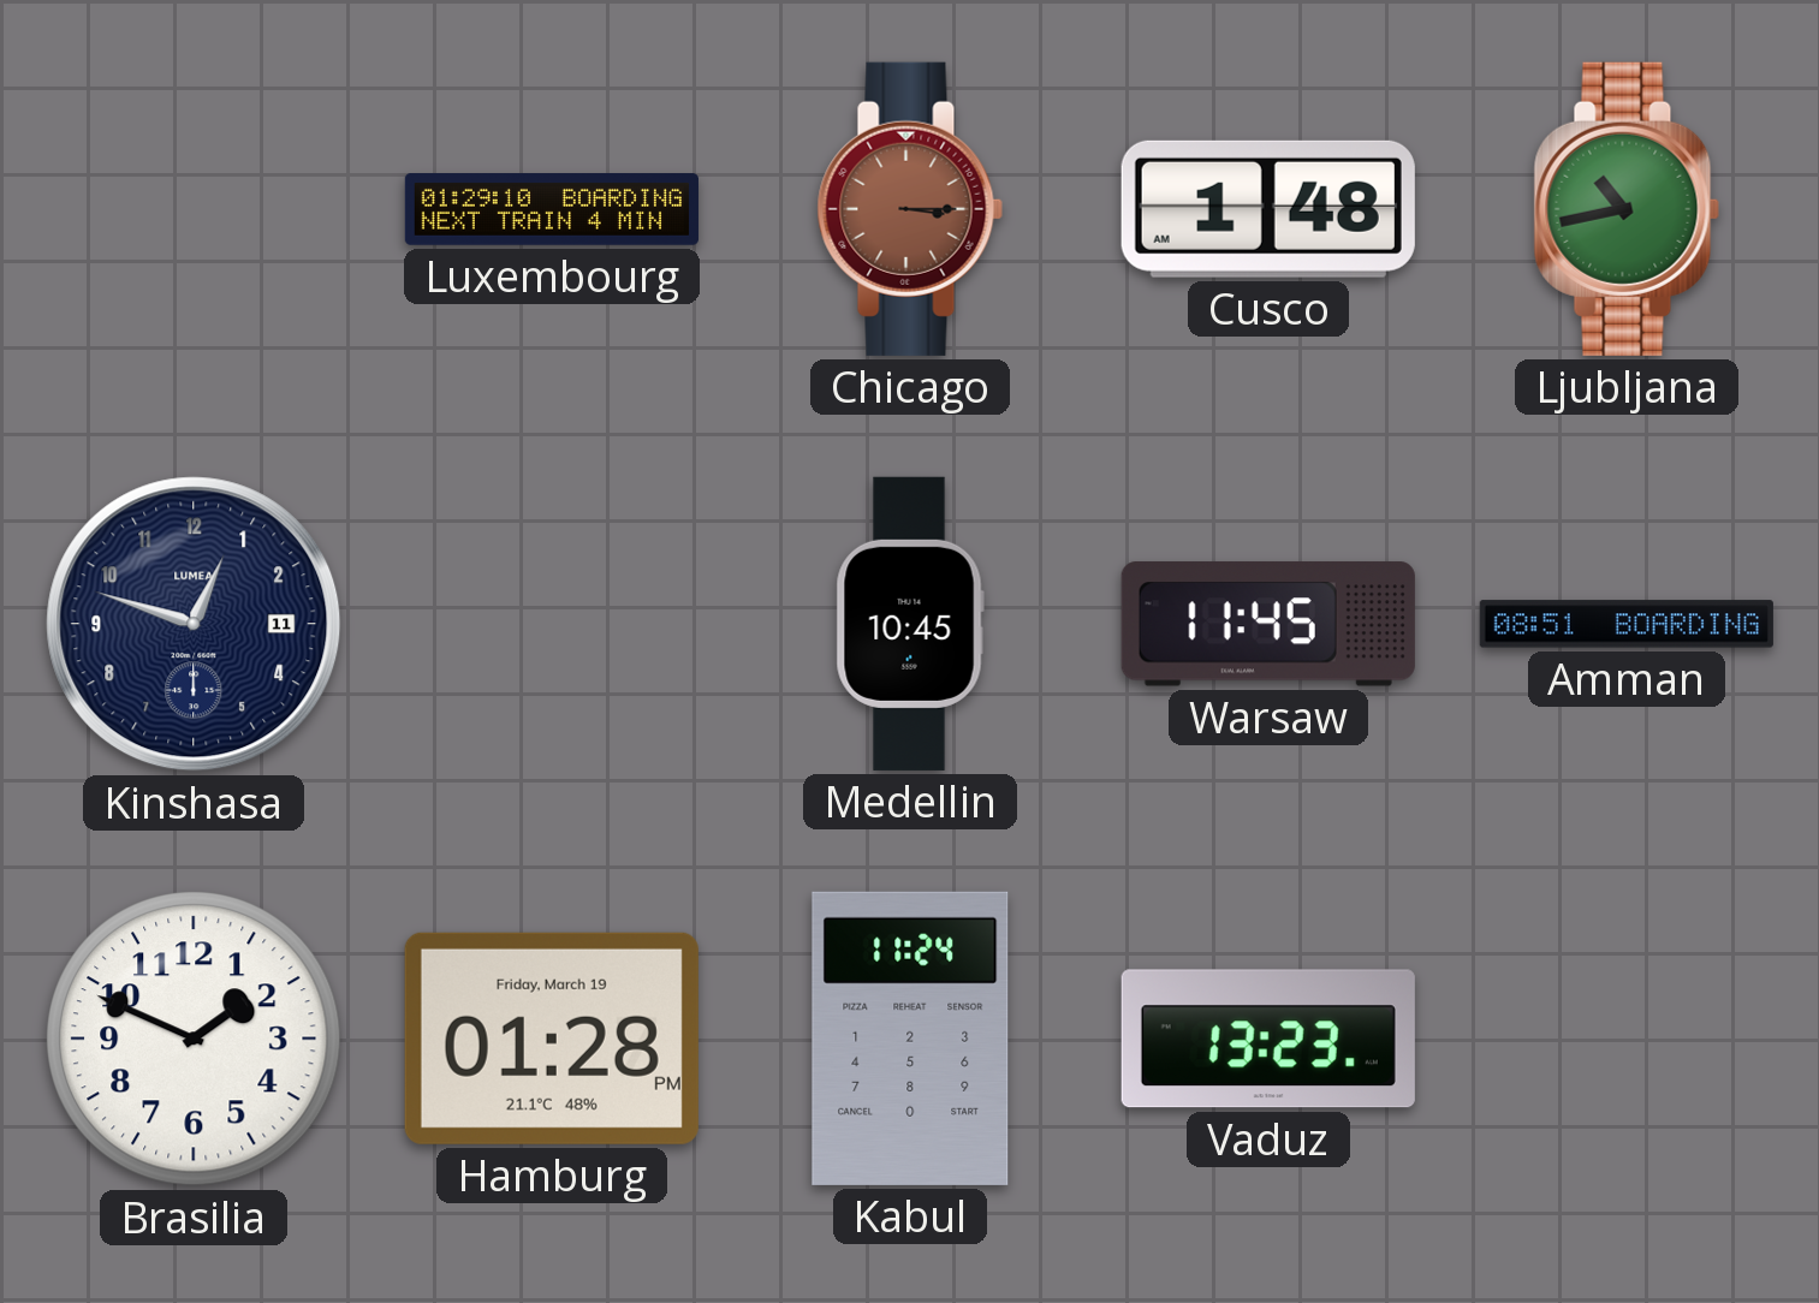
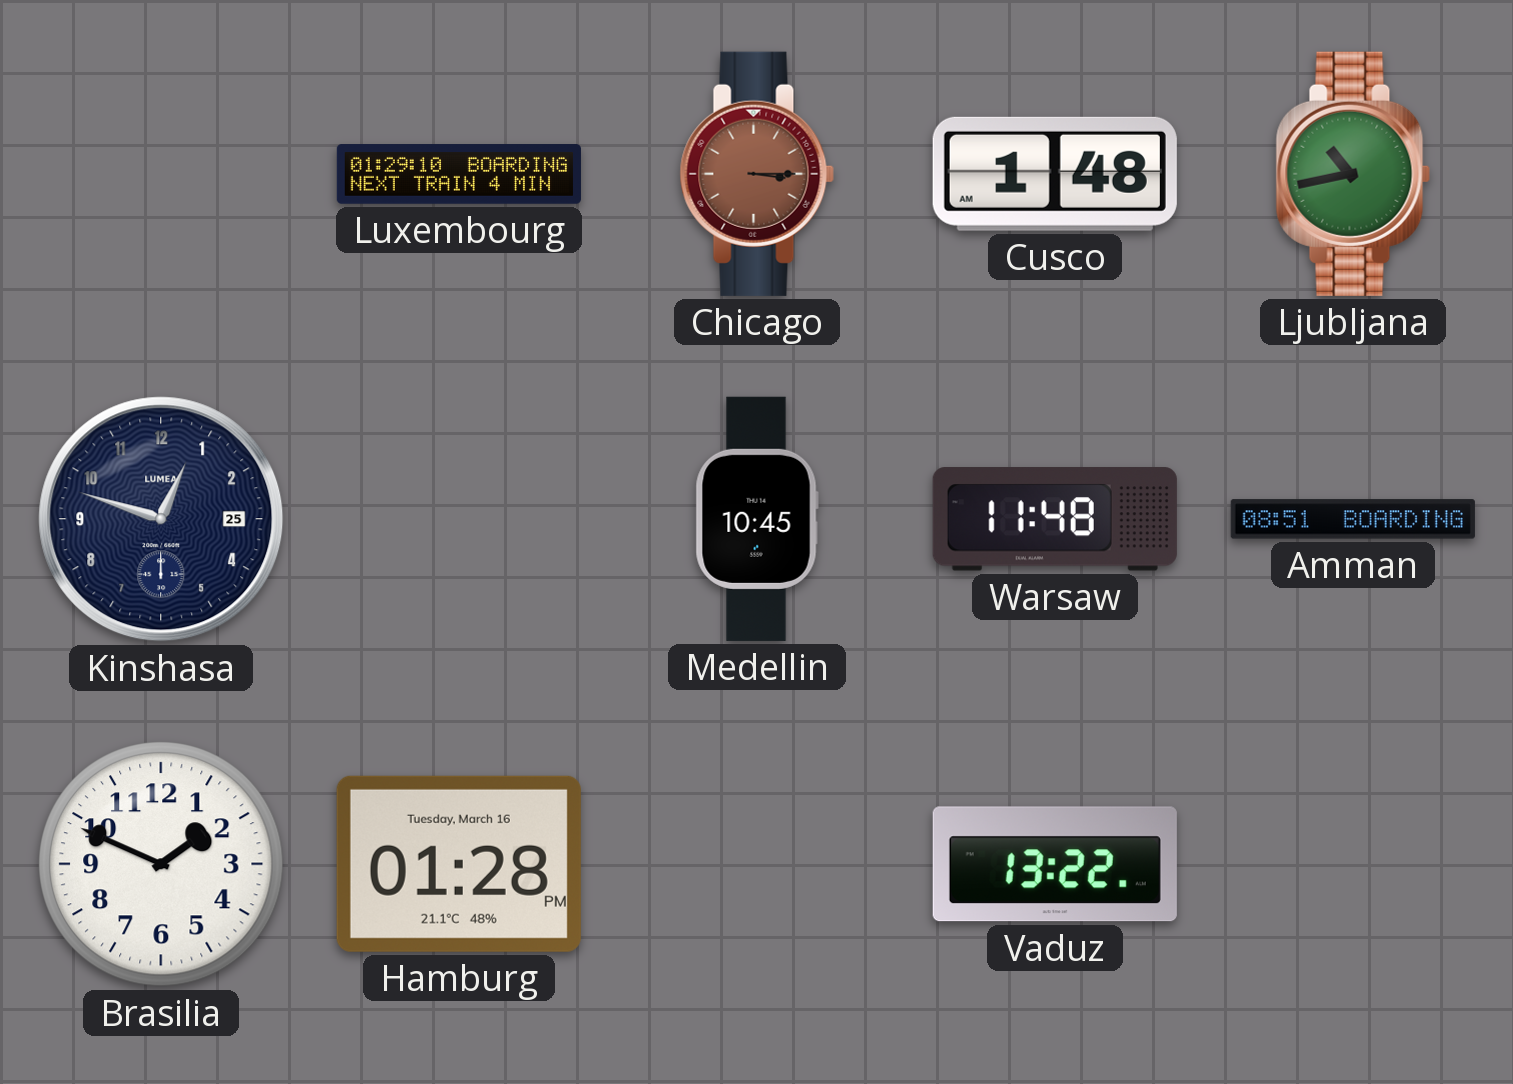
Kinshasa date: 11 -> 25
Warsaw: 11:45 -> 11:48
Hamburg date: Friday, March 19 -> Tuesday, March 16
Kabul: 11:24 -> none
Vaduz: 13:23 -> 13:22
